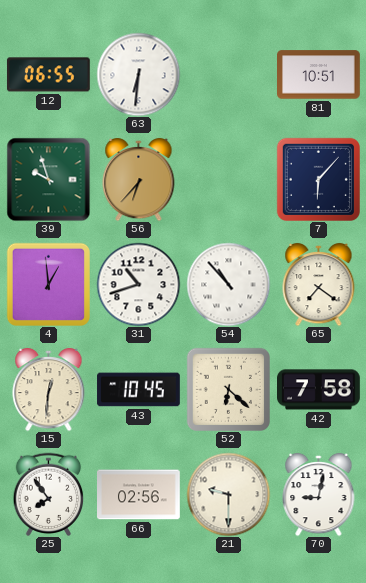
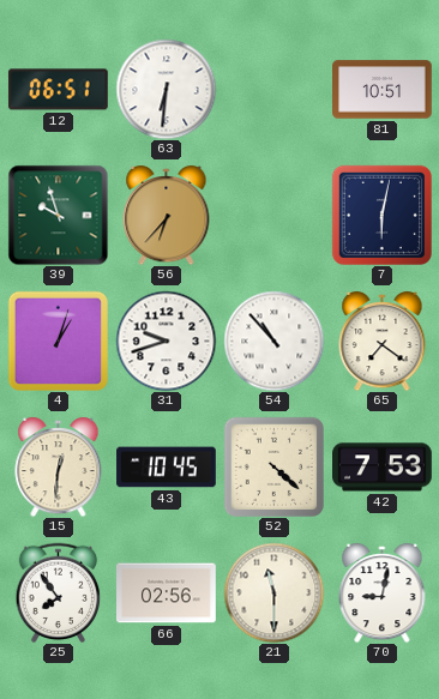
12: 06:55 -> 06:51
7: 6:07 -> 6:02
4: 12:59 -> 1:03
31: 10:42 -> 9:42
52: 6:22 -> 4:22
42: 7:58 -> 7:53
21: 9:30 -> 11:30
